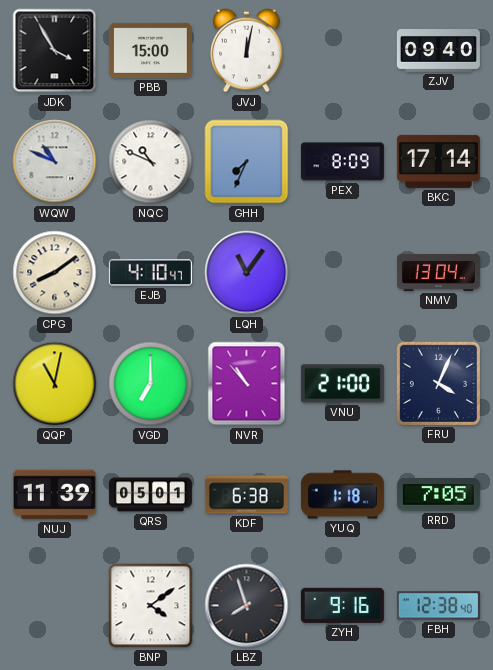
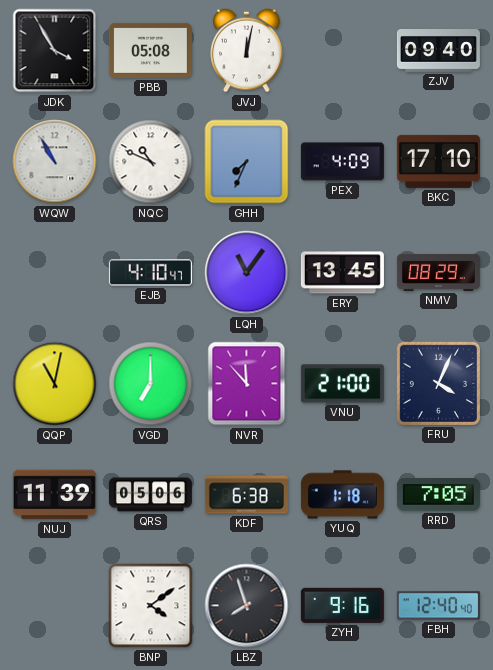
PBB: 15:00 -> 05:08
WQW: 10:49 -> 10:55
PEX: 8:09 -> 4:09
BKC: 17:14 -> 17:10
CPG: 8:09 -> none
ERY: none -> 13:45
NMV: 13:04 -> 08:29
NVR: 10:53 -> 11:53
QRS: 05:01 -> 05:06
FBH: 12:38 -> 12:40
